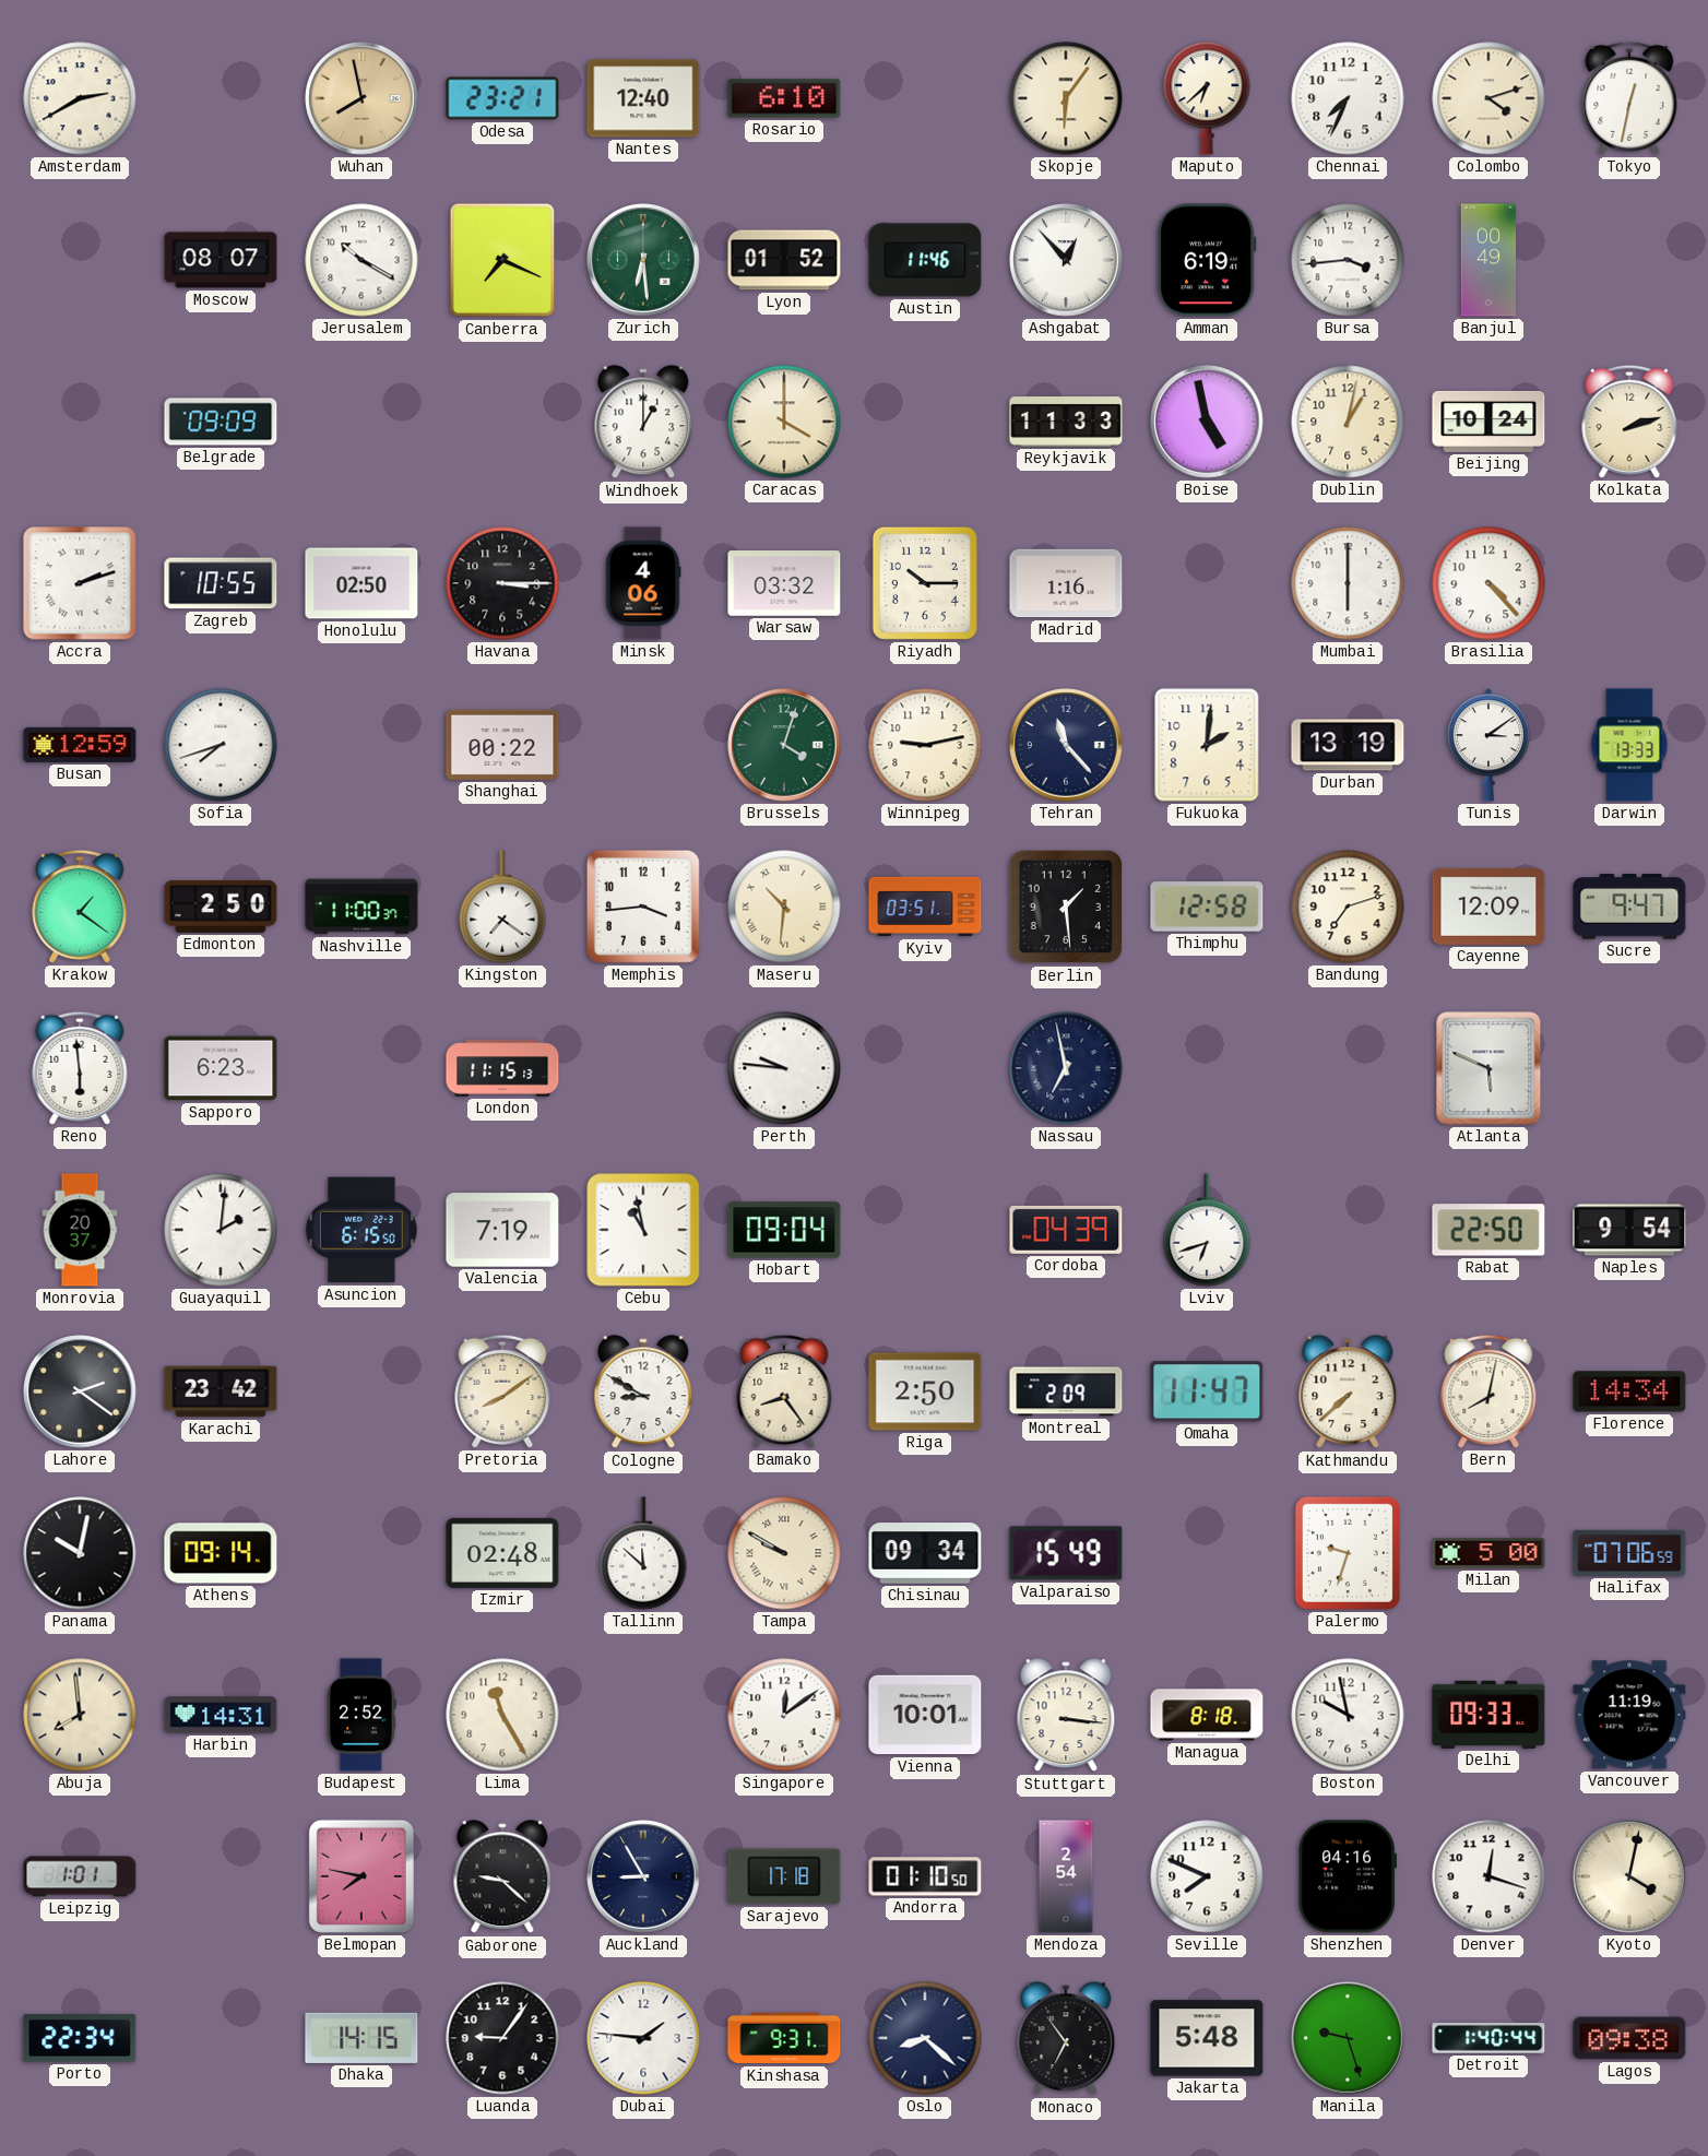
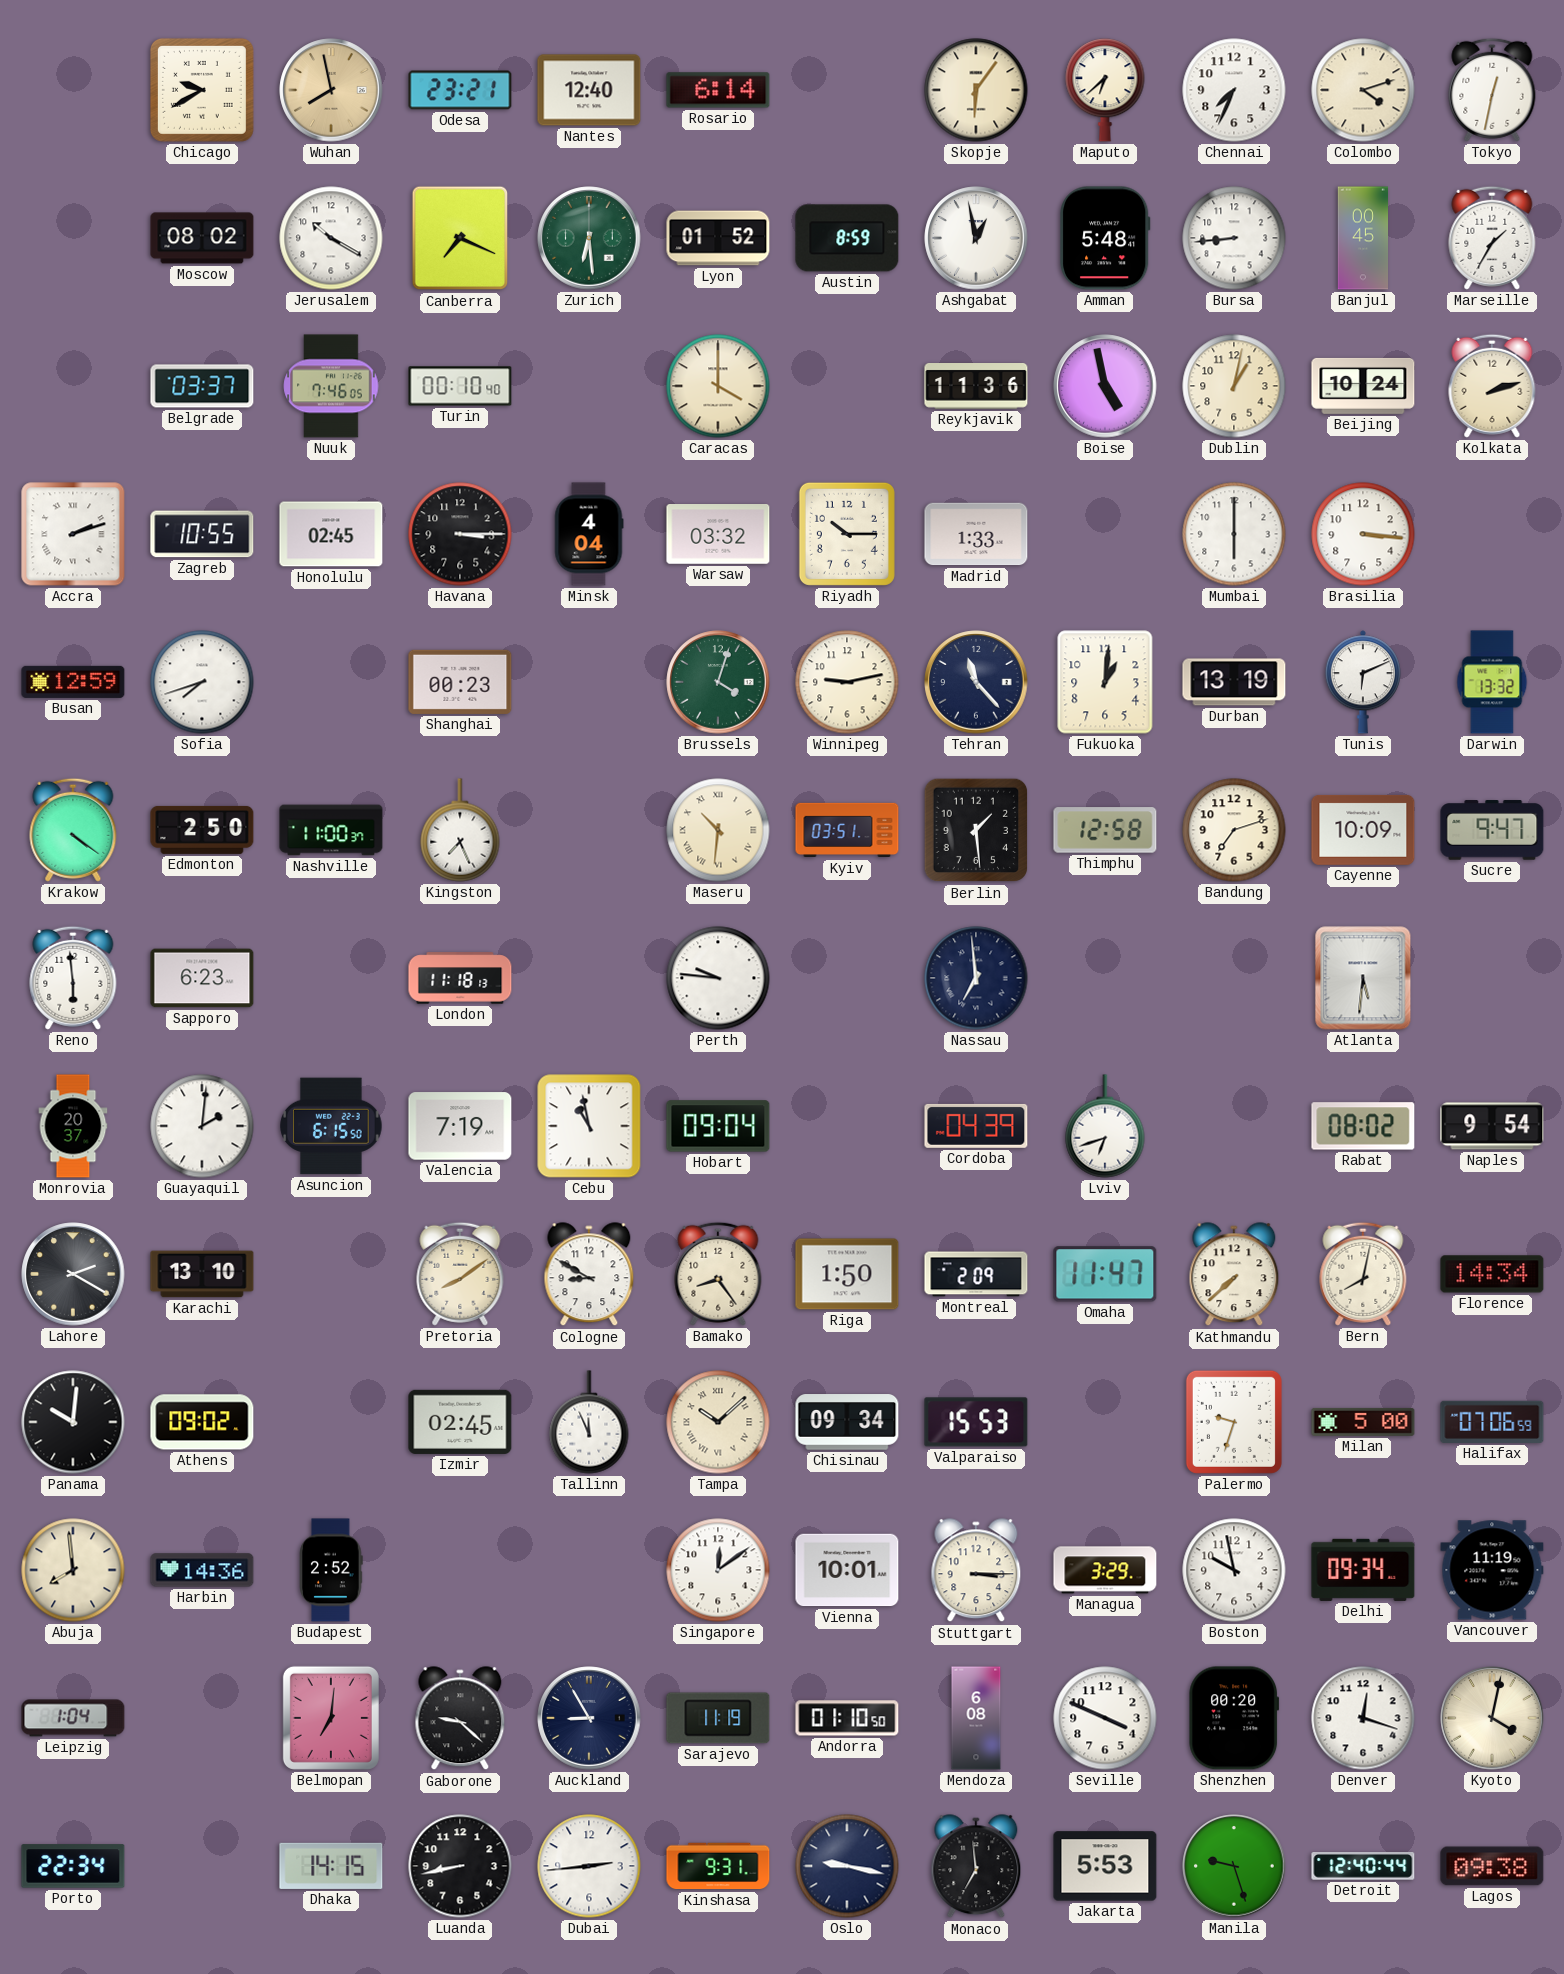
Amsterdam: 2:40 -> none
Chicago: none -> 9:40
Rosario: 6:10 -> 6:14
Moscow: 08:07 -> 08:02
Austin: 11:46 -> 8:59
Ashgabat: 12:53 -> 12:58
Amman: 6:19 -> 5:48
Bursa: 3:44 -> 8:44
Banjul: 00:49 -> 00:45
Marseille: none -> 1:35
Belgrade: 09:09 -> 03:37
Nuuk: none -> 7:46
Turin: none -> 00:10
Windhoek: 1:00 -> none
Reykjavik: 11:33 -> 11:36
Honolulu: 02:50 -> 02:45
Minsk: 4:06 -> 4:04
Madrid: 1:16 -> 1:33
Brasilia: 4:23 -> 3:16
Shanghai: 00:22 -> 00:23
Fukuoka: 2:01 -> 1:01
Tunis: 3:09 -> 6:11
Darwin: 13:33 -> 13:32
Krakow: 1:21 -> 4:21
Kingston: 7:21 -> 7:26
Memphis: 3:44 -> none
Cayenne: 12:09 -> 10:09
London: 11:15 -> 11:18
Nassau: 6:58 -> 6:59
Atlanta: 5:49 -> 5:31
Rabat: 22:50 -> 08:02
Lahore: 2:21 -> 2:20
Karachi: 23:42 -> 13:10
Riga: 2:50 -> 1:50
Panama: 10:02 -> 10:01
Athens: 09:14 -> 09:02
Izmir: 02:48 -> 02:45
Tallinn: 11:52 -> 11:56
Tampa: 9:50 -> 10:08
Valparaiso: 15:49 -> 15:53
Harbin: 14:31 -> 14:36
Lima: 11:25 -> none
Stuttgart: 3:16 -> 3:15
Managua: 8:18 -> 3:29
Delhi: 09:33 -> 09:34
Leipzig: 1:01 -> 1:04
Belmopan: 7:47 -> 7:01
Sarajevo: 17:18 -> 11:19
Mendoza: 2:54 -> 6:08
Seville: 7:49 -> 3:49
Shenzhen: 04:16 -> 00:20
Luanda: 9:06 -> 8:43
Dubai: 1:46 -> 2:44
Oslo: 8:22 -> 9:17
Monaco: 6:54 -> 6:59
Jakarta: 5:48 -> 5:53
Detroit: 1:40 -> 12:40
